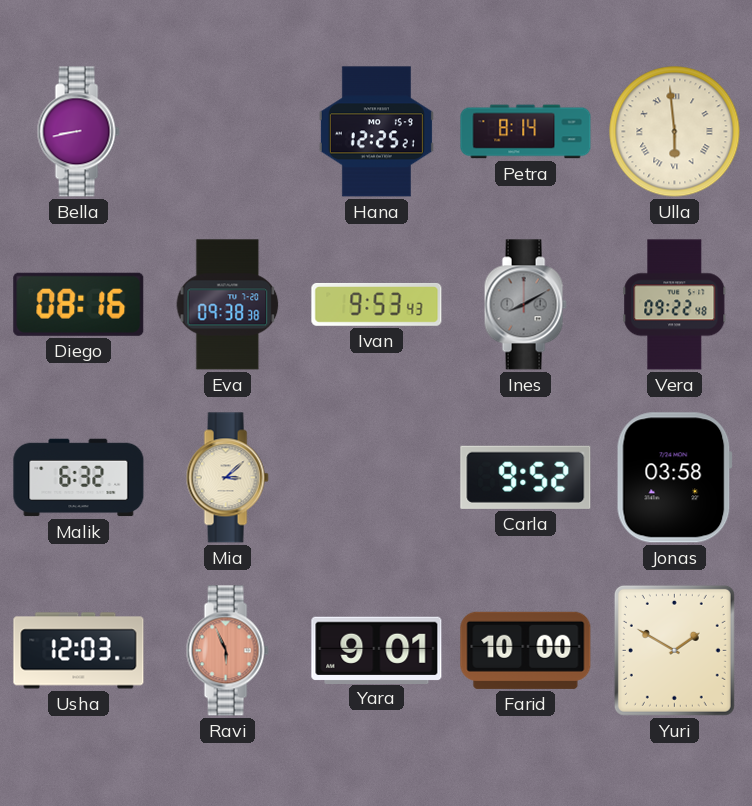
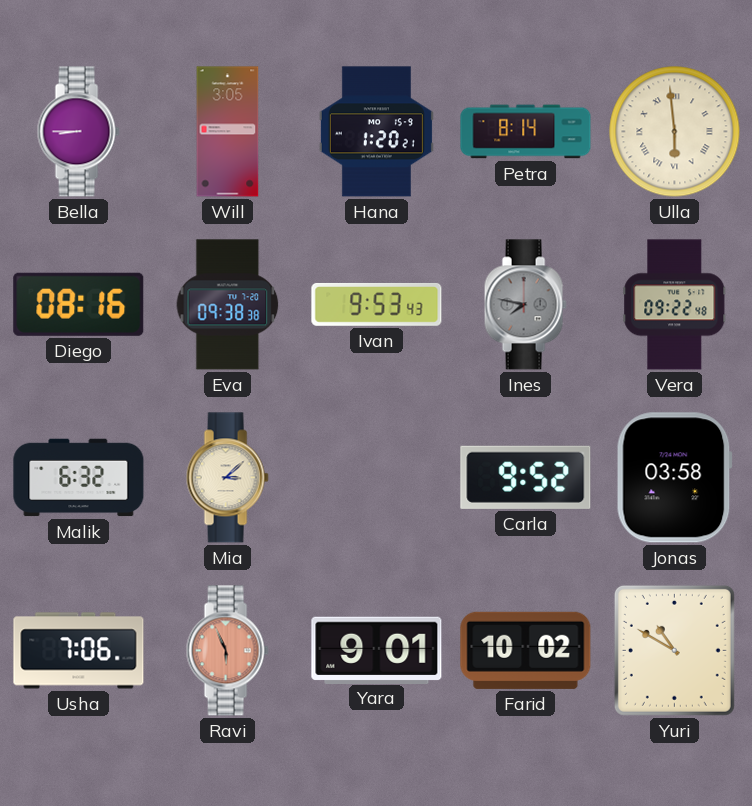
Bella: 8:43 -> 8:45
Will: none -> 3:05
Hana: 12:25 -> 1:20
Ines: 8:10 -> 7:47
Usha: 12:03 -> 7:06
Farid: 10:00 -> 10:02
Yuri: 1:50 -> 10:50
